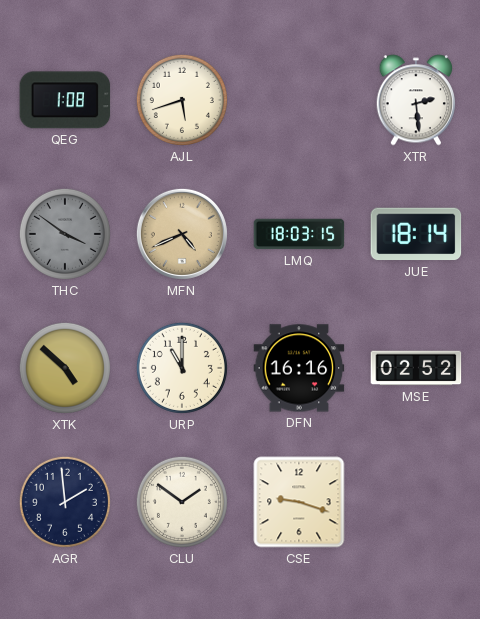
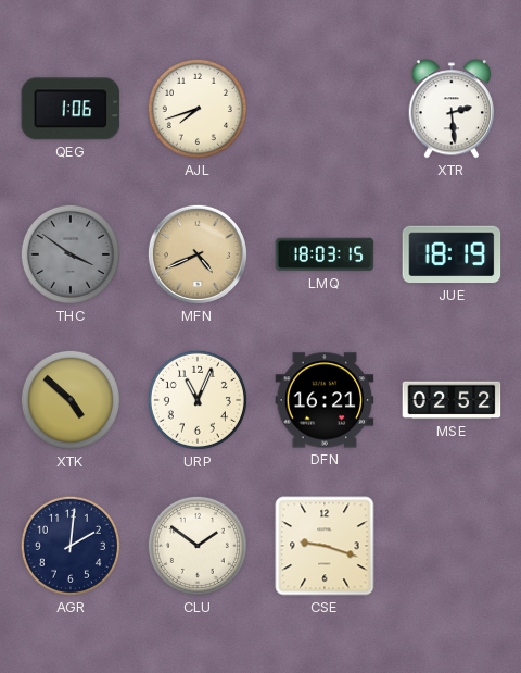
QEG: 1:08 -> 1:06
AJL: 5:42 -> 7:42
JUE: 18:14 -> 18:19
URP: 11:00 -> 11:04
DFN: 16:16 -> 16:21
AGR: 1:59 -> 2:01
